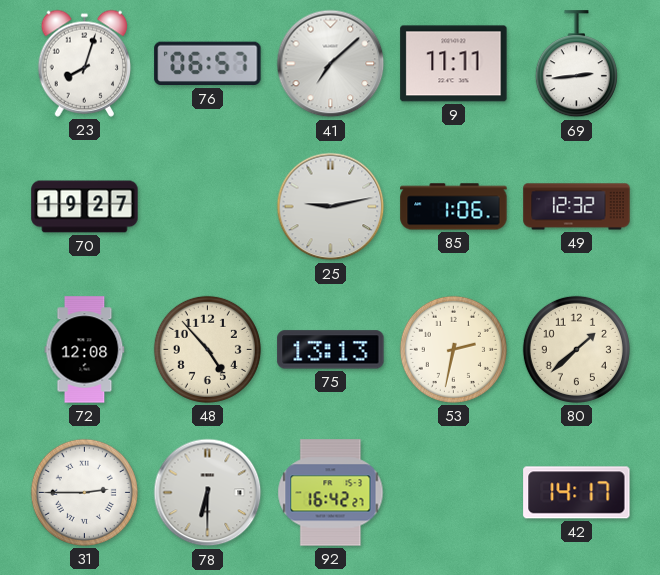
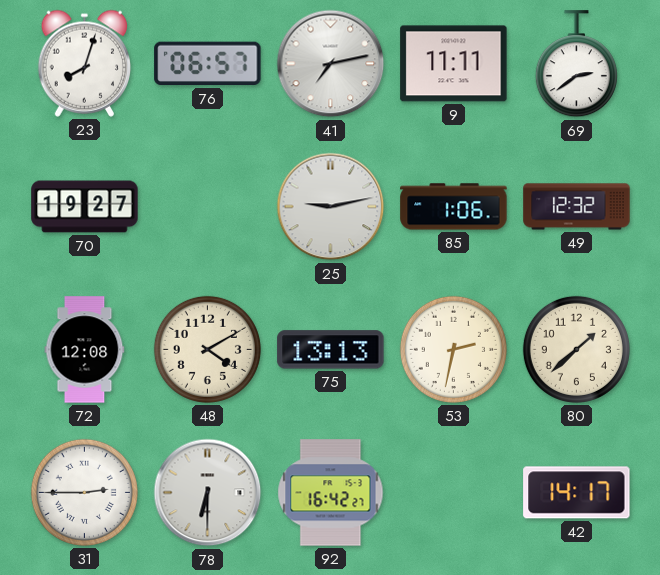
41: 7:08 -> 7:13
69: 2:44 -> 2:39
48: 4:53 -> 4:10
